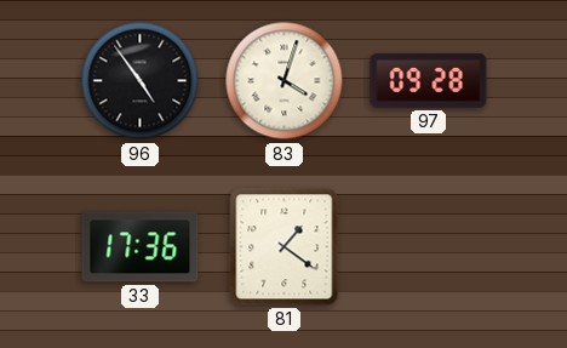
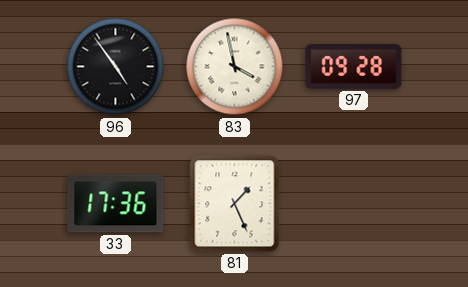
83: 4:03 -> 3:58
81: 1:21 -> 1:26
